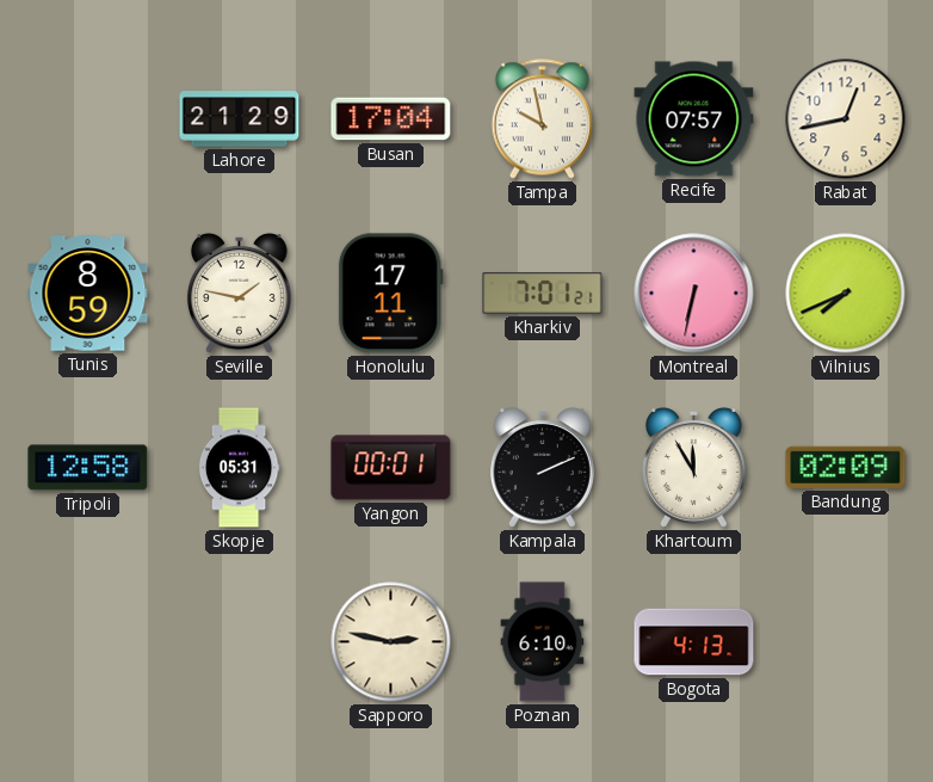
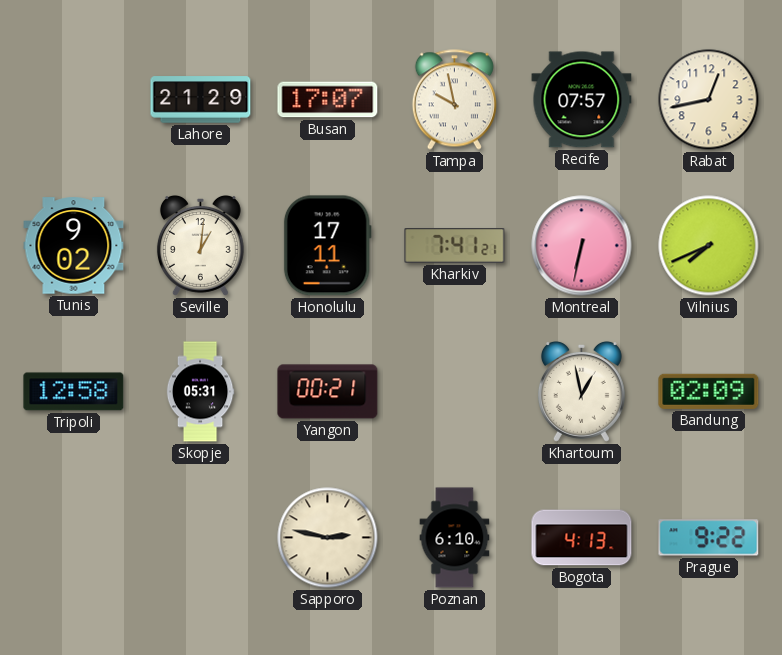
Busan: 17:04 -> 17:07
Tunis: 8:59 -> 9:02
Seville: 1:47 -> 1:01
Kharkiv: 7:01 -> 7:41
Yangon: 00:01 -> 00:21
Kampala: 2:11 -> none
Khartoum: 11:55 -> 12:58
Prague: none -> 9:22
